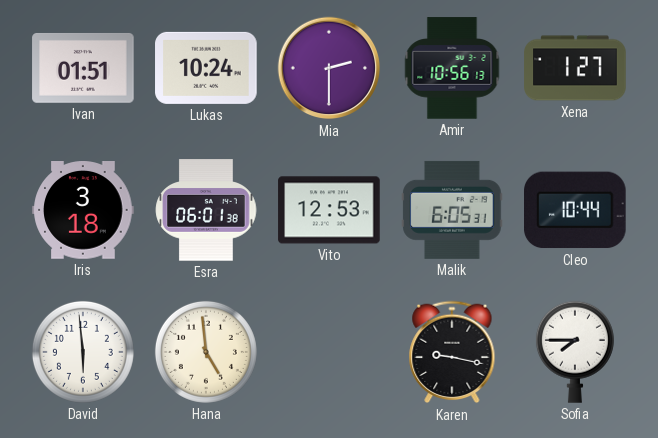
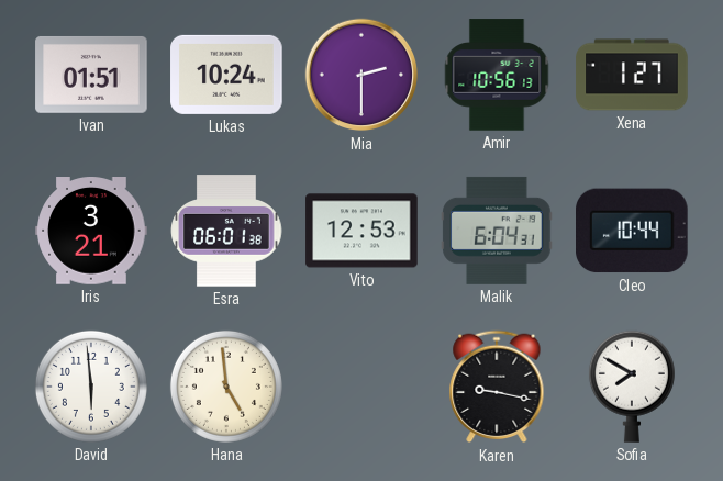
Iris: 3:18 -> 3:21
Malik: 6:05 -> 6:04
Sofia: 7:45 -> 7:50
